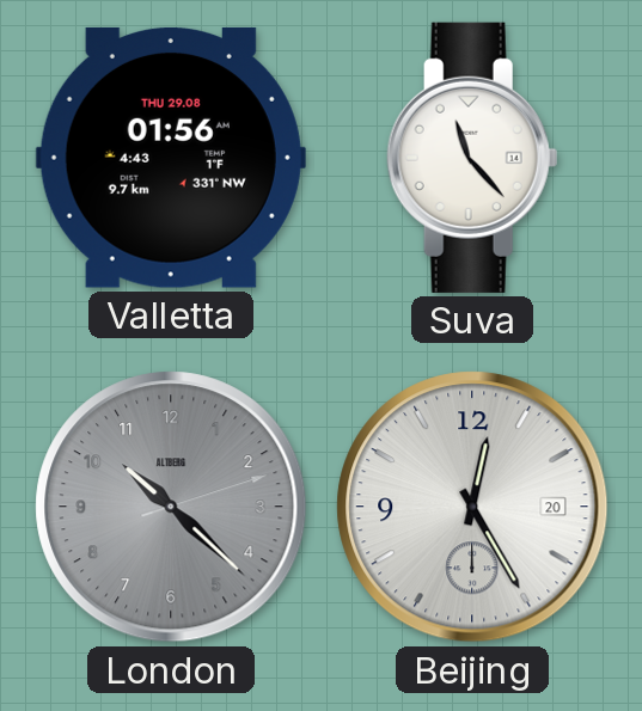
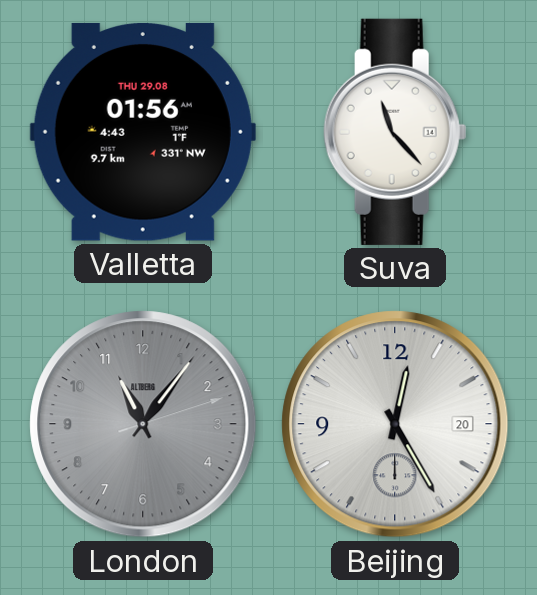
London: 10:22 -> 11:06
